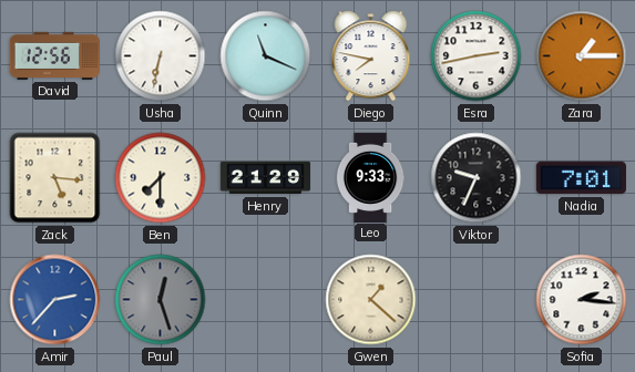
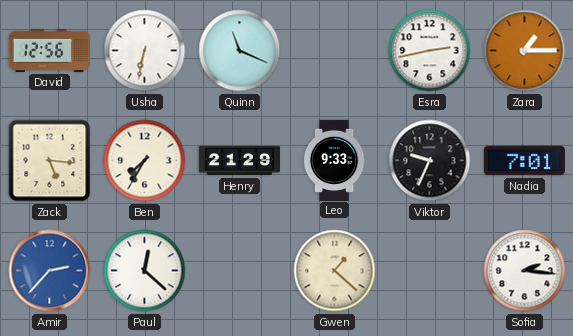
Diego: 7:47 -> none
Ben: 7:30 -> 7:35
Paul: 12:27 -> 12:22
Paul dial: grey -> white
